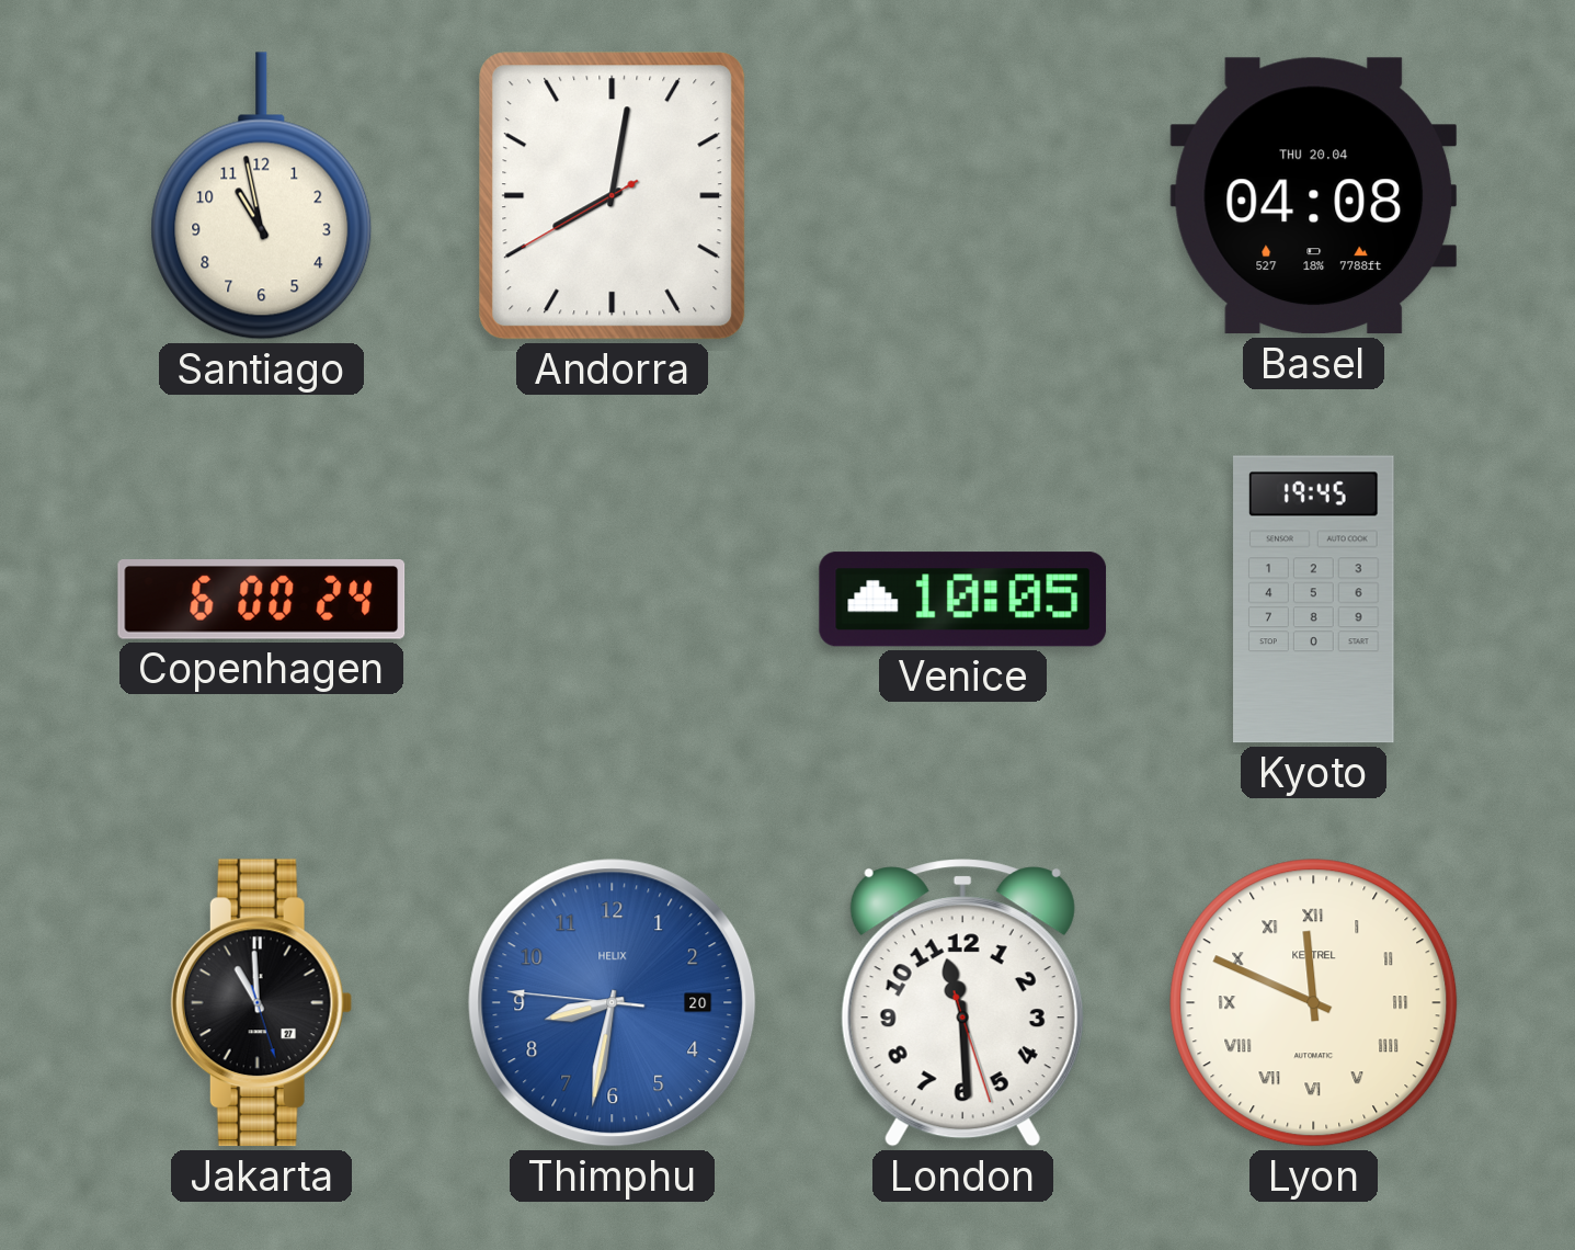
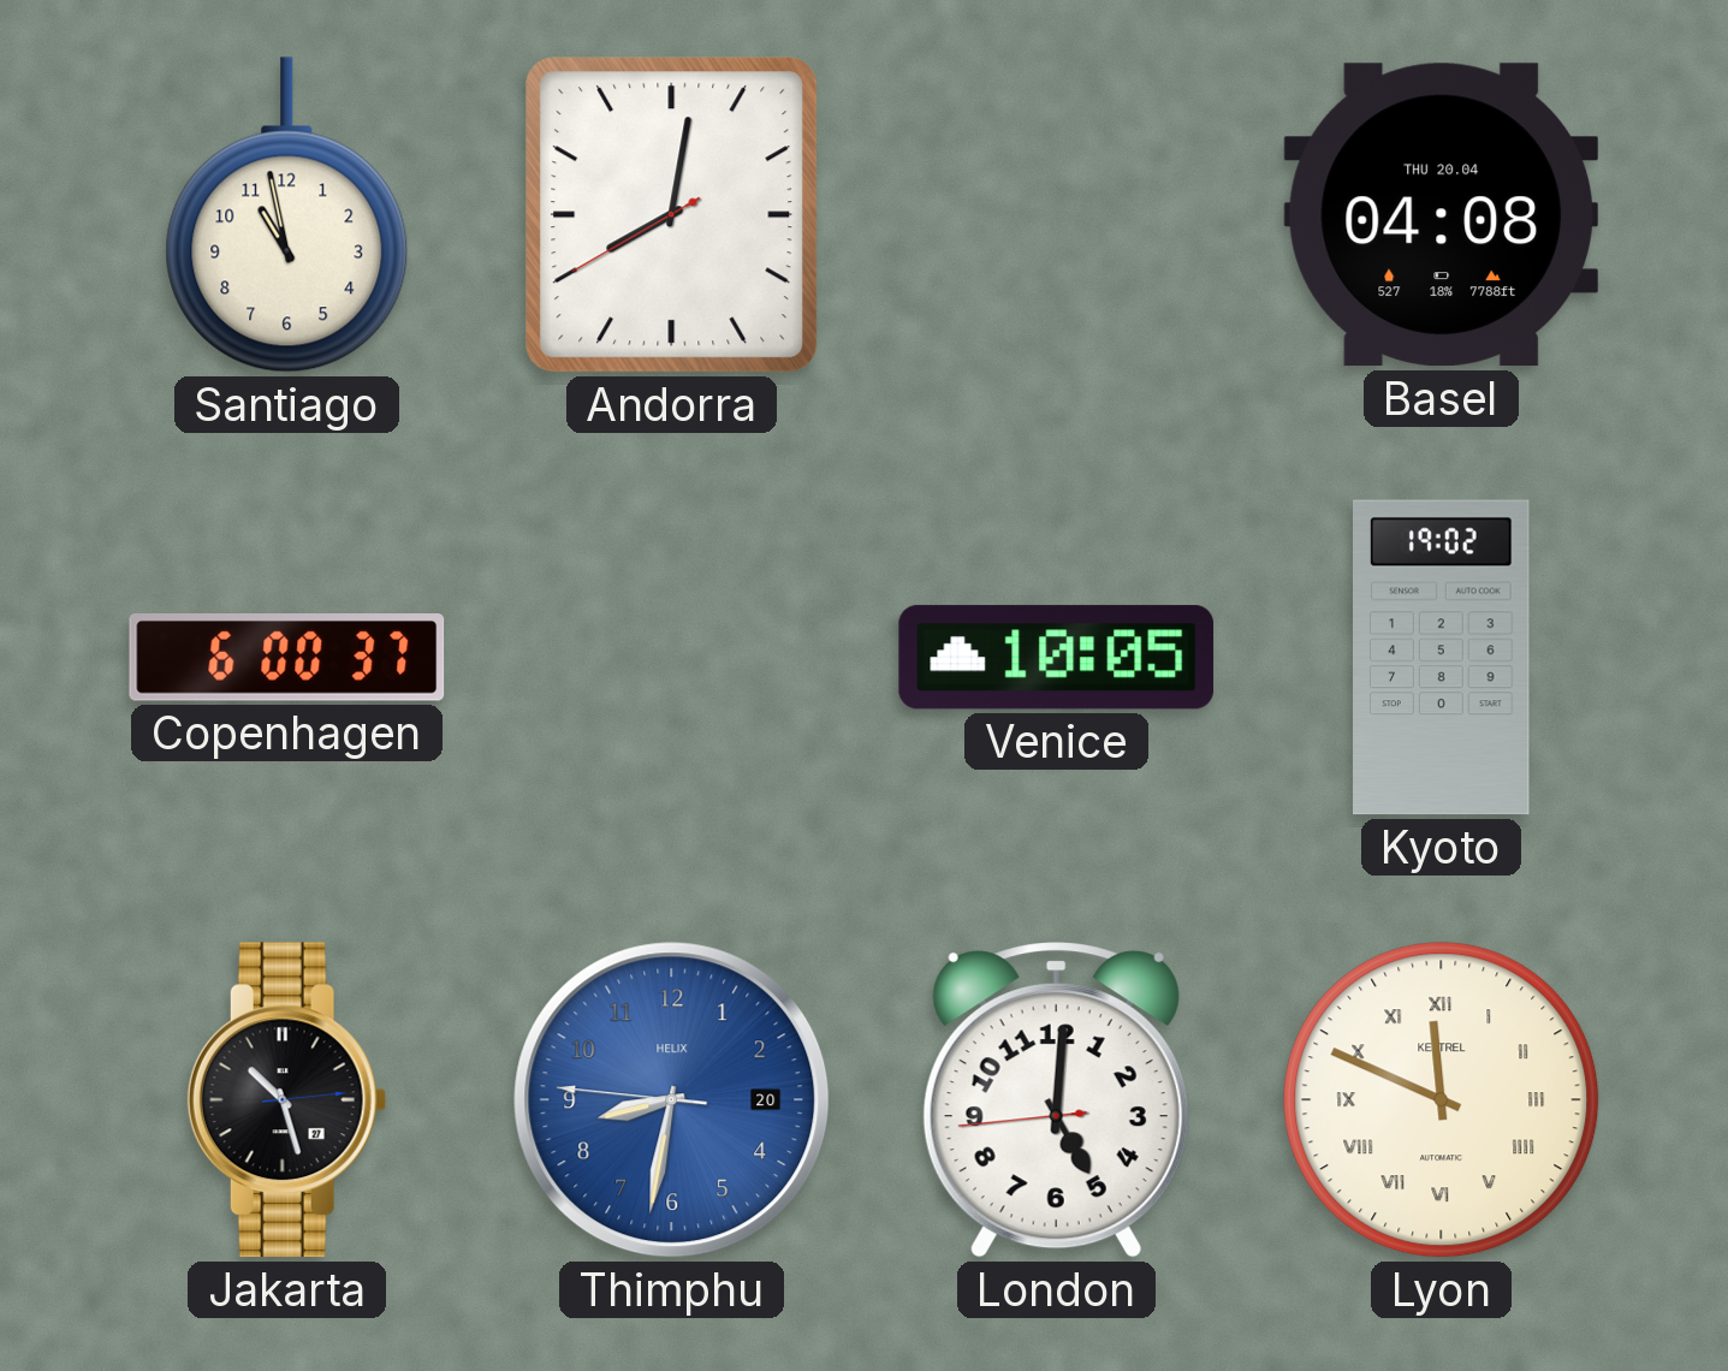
Copenhagen: 6:00:24 -> 6:00:37
Kyoto: 19:45 -> 19:02
Jakarta: 10:59 -> 10:27
London: 11:29 -> 5:00
